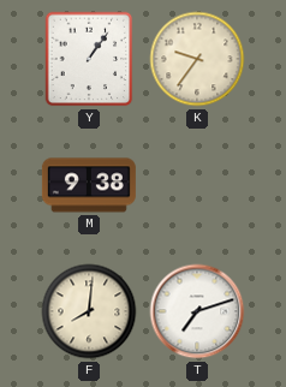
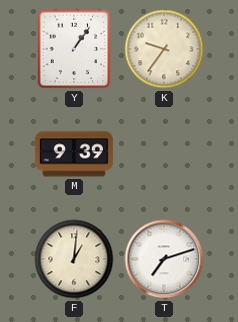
M: 9:38 -> 9:39
F: 8:01 -> 1:01
